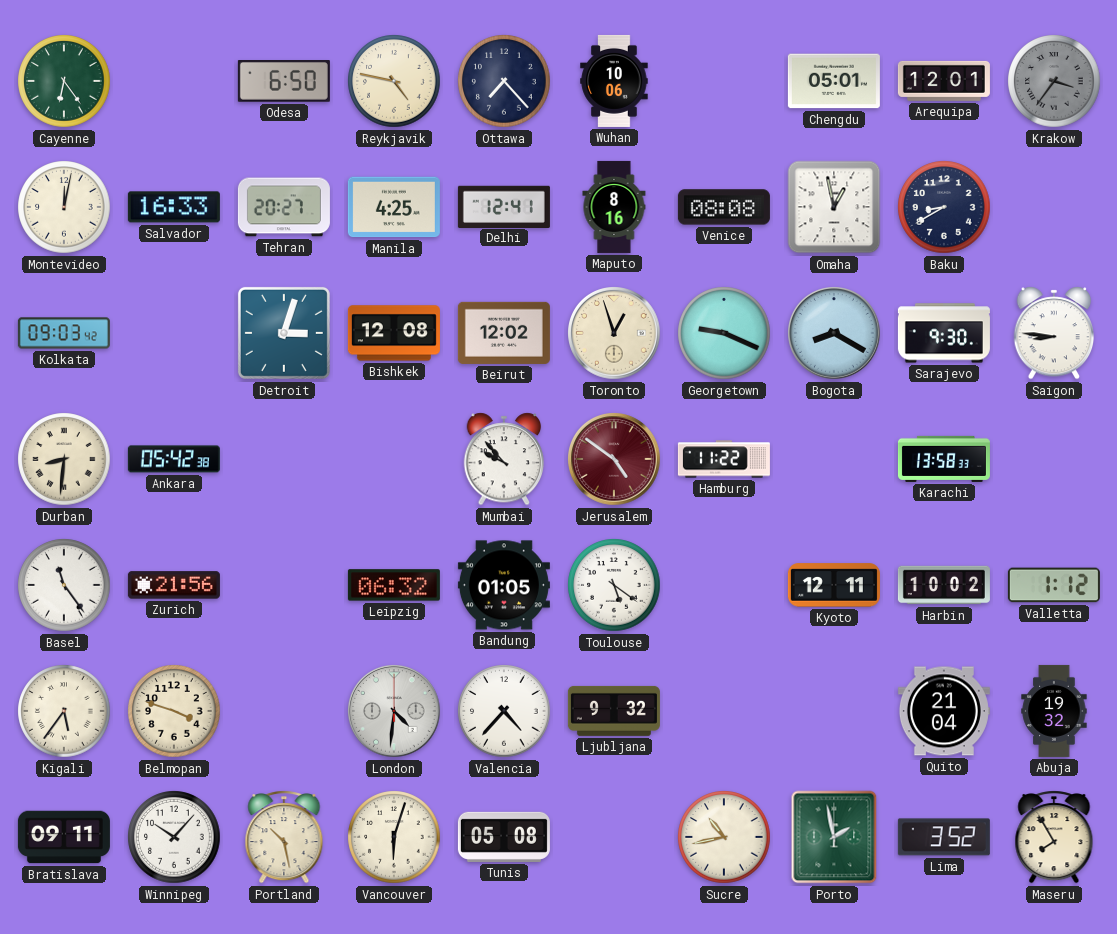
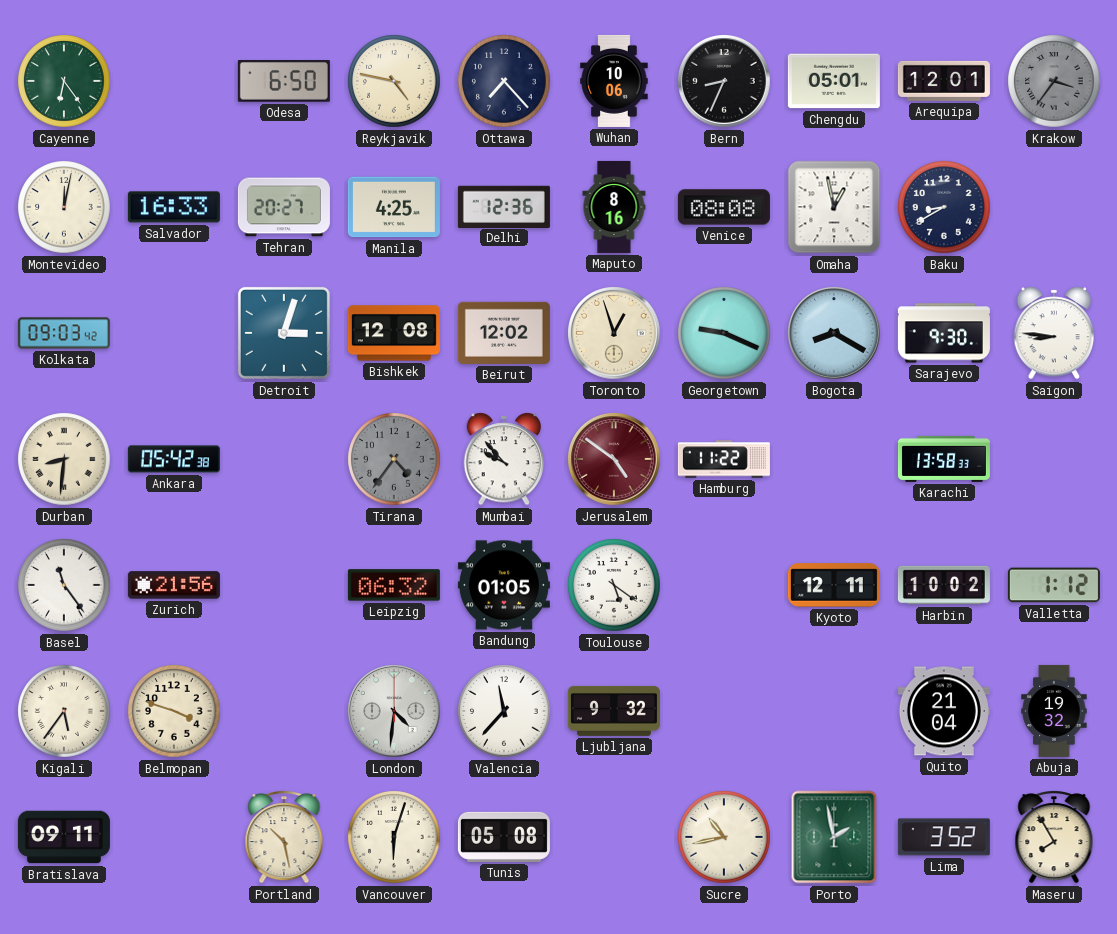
Bern: none -> 8:34
Delhi: 12:41 -> 12:36
Tirana: none -> 4:36
Valencia: 4:37 -> 11:37
Winnipeg: 10:07 -> none
